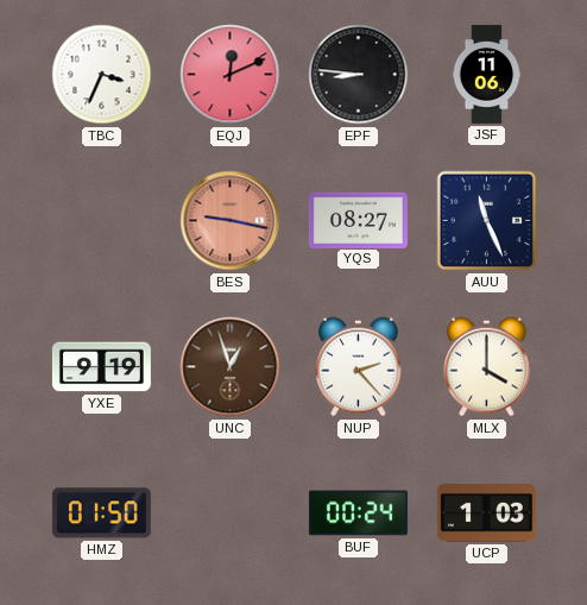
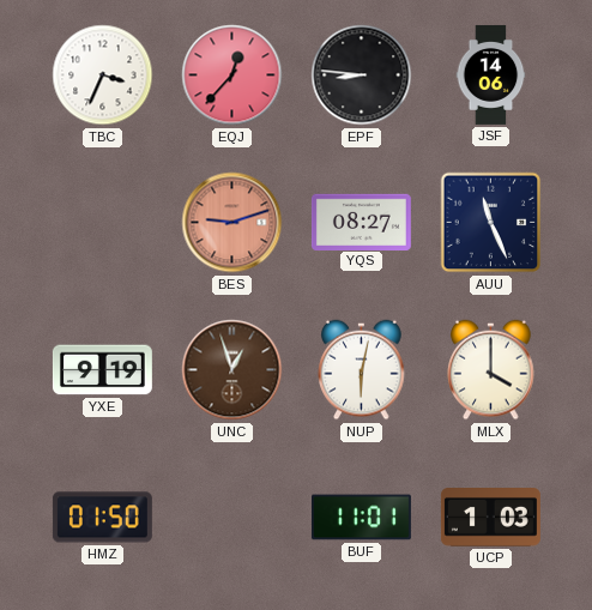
EQJ: 12:11 -> 12:37
JSF: 11:06 -> 14:06
BES: 9:17 -> 9:12
NUP: 2:23 -> 6:02
BUF: 00:24 -> 11:01
